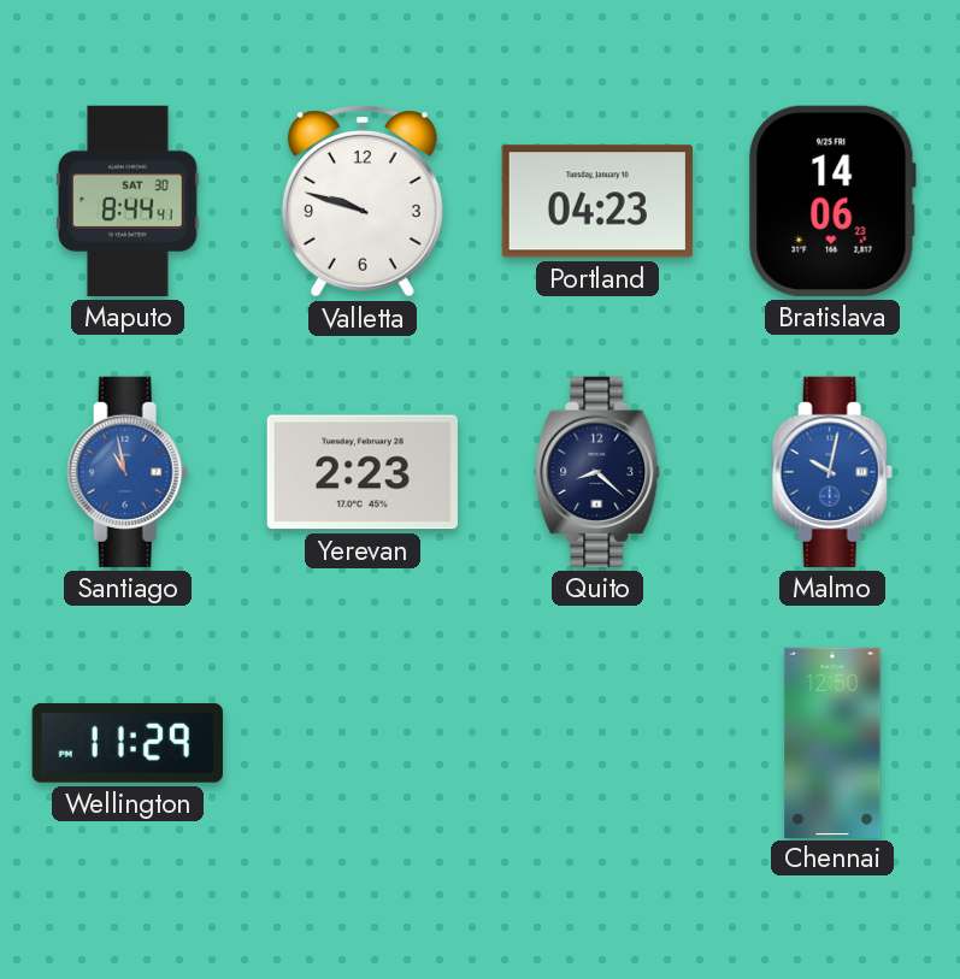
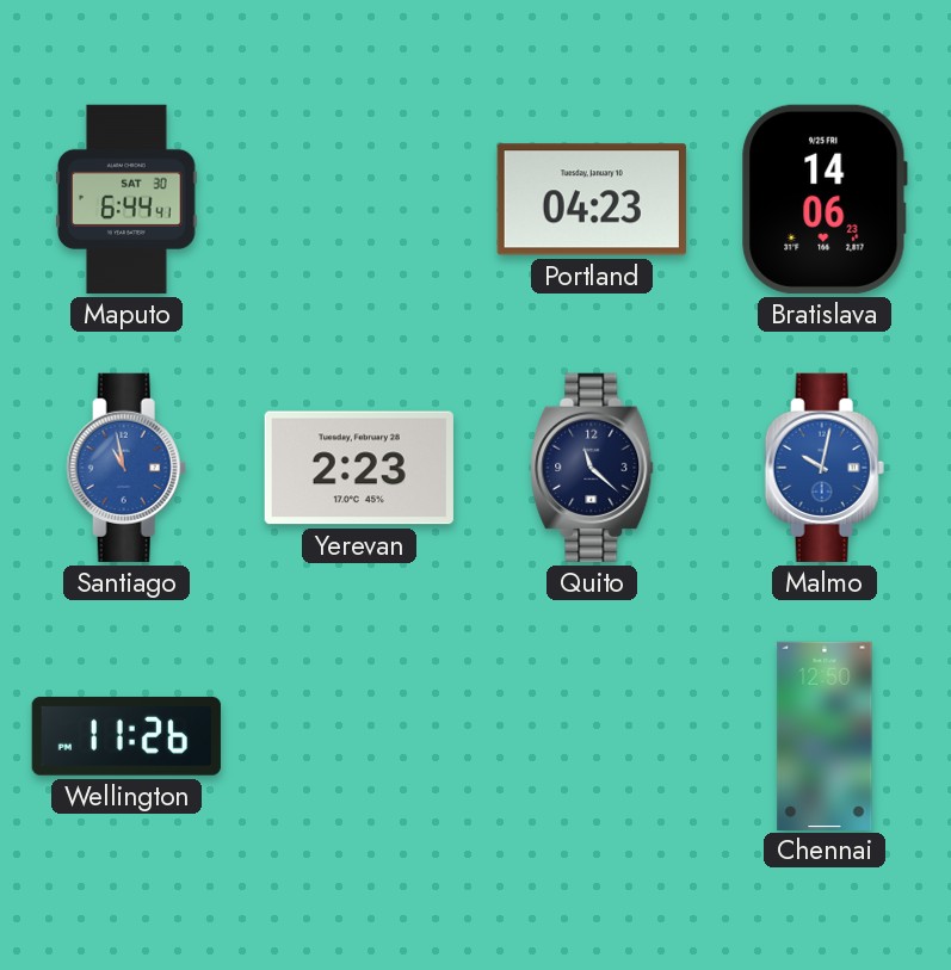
Maputo: 8:44 -> 6:44
Valletta: 9:48 -> none
Quito: 8:22 -> 11:22
Wellington: 11:29 -> 11:26
